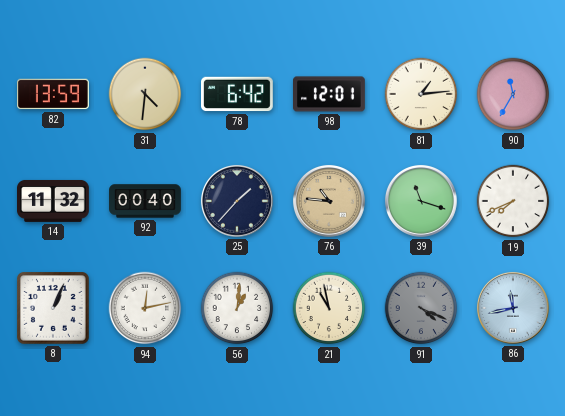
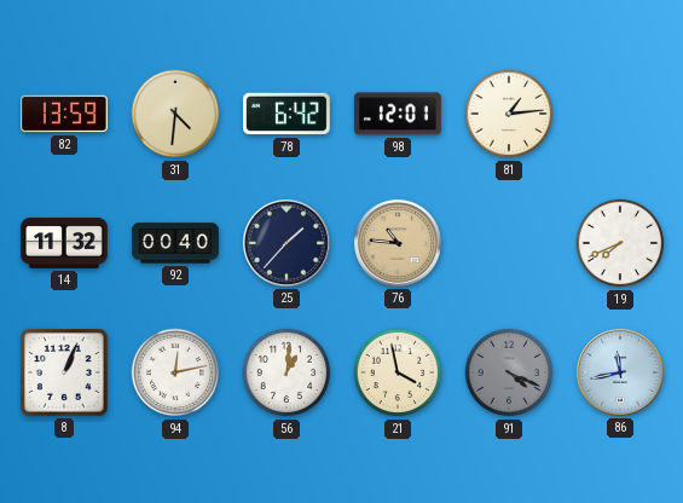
90: 11:35 -> none
39: 11:18 -> none
21: 10:58 -> 3:58
